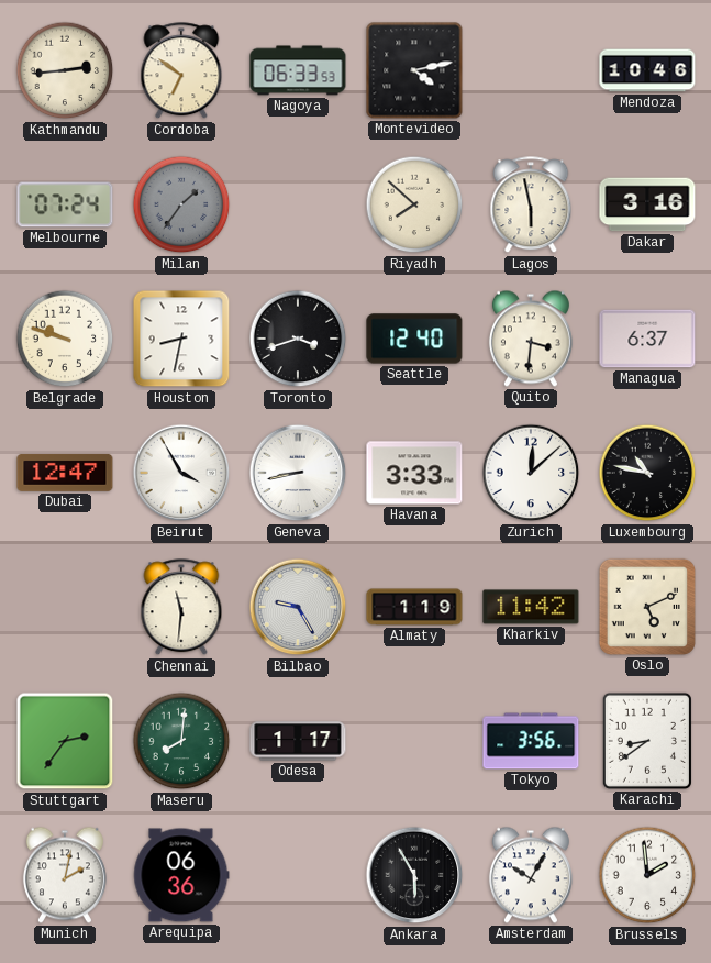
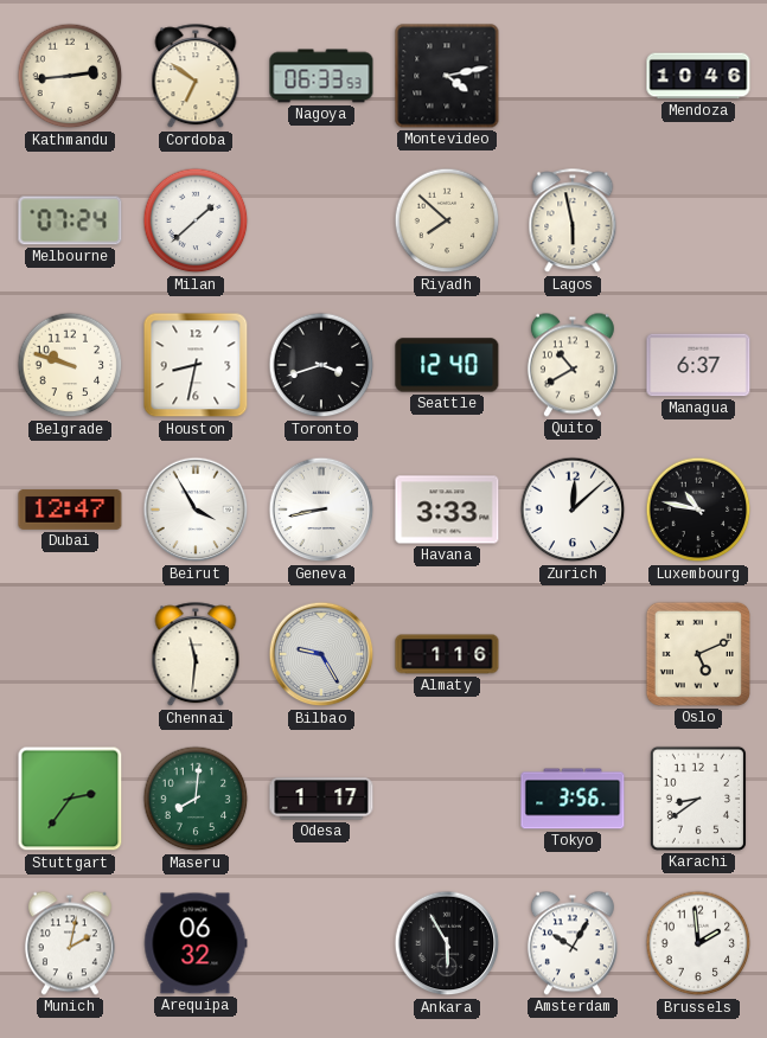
Milan: 1:36 -> 1:38
Milan dial: grey -> white
Dakar: 3:16 -> none
Quito: 3:31 -> 10:40
Almaty: 1:19 -> 1:16
Kharkiv: 11:42 -> none
Arequipa: 06:36 -> 06:32
